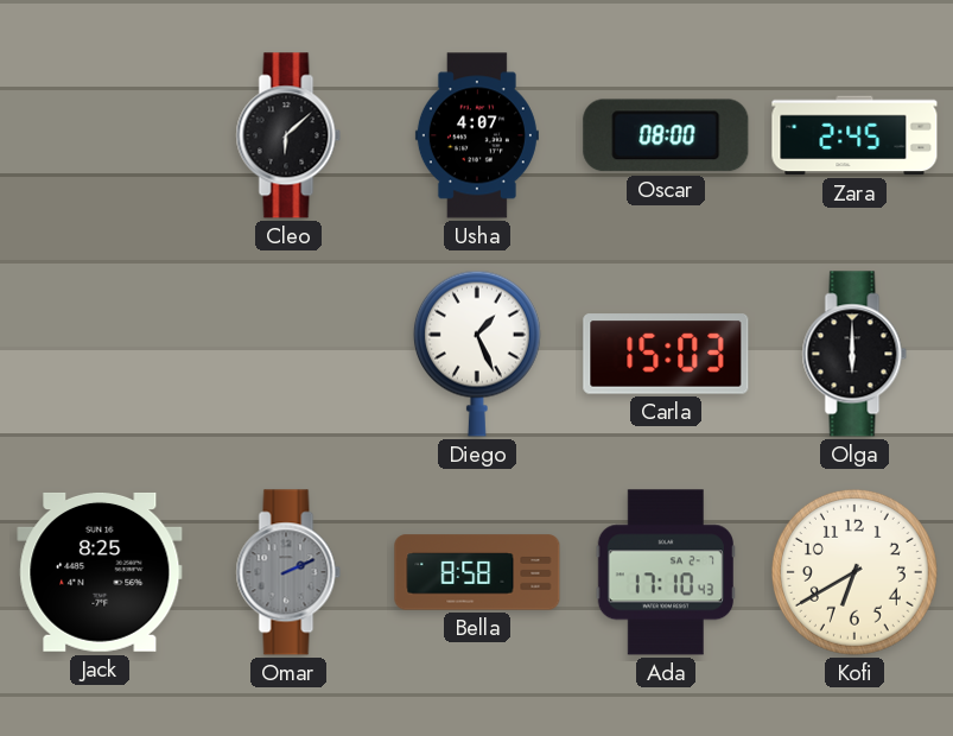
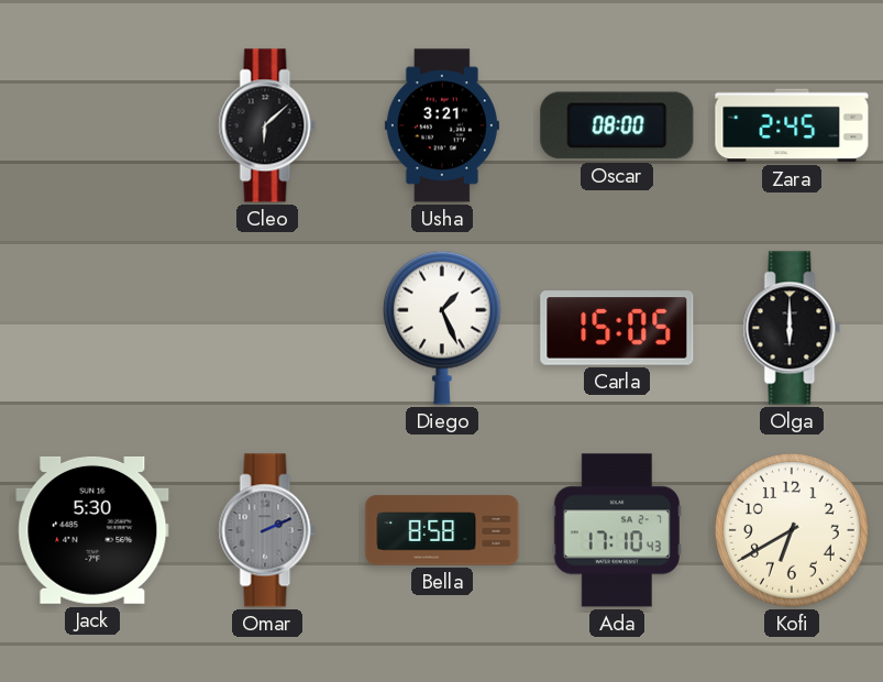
Usha: 4:07 -> 3:21
Carla: 15:03 -> 15:05
Jack: 8:25 -> 5:30
